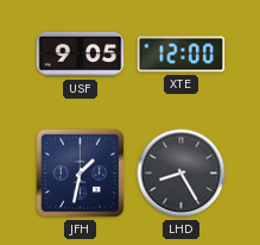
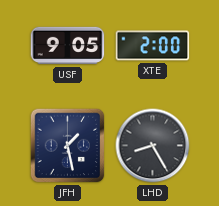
XTE: 12:00 -> 2:00
JFH: 1:32 -> 1:28
